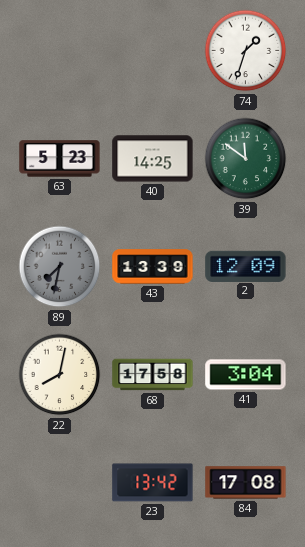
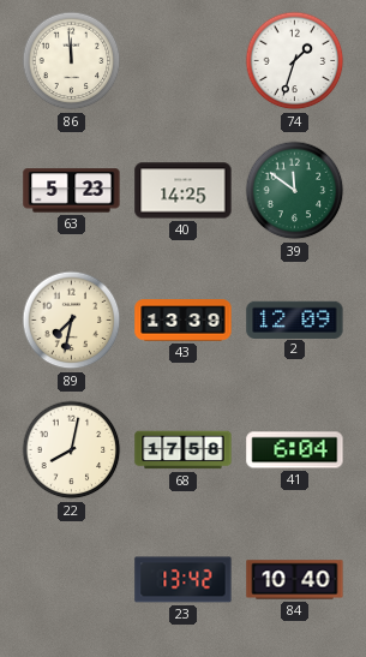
86: none -> 11:59
89 dial: grey -> cream
41: 3:04 -> 6:04
84: 17:08 -> 10:40
